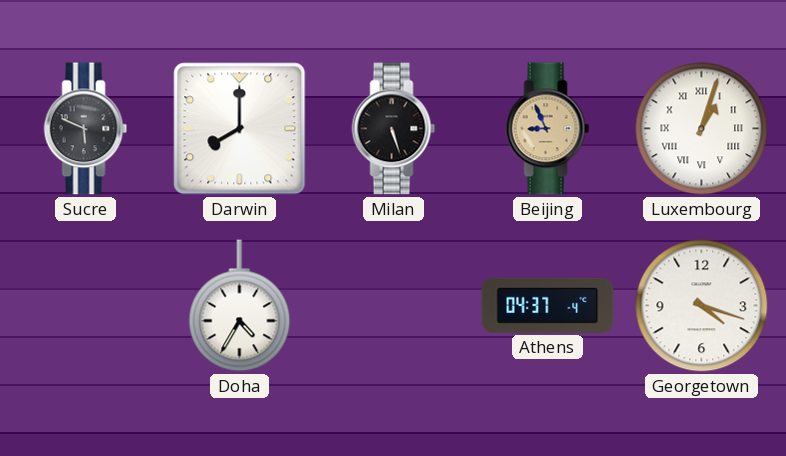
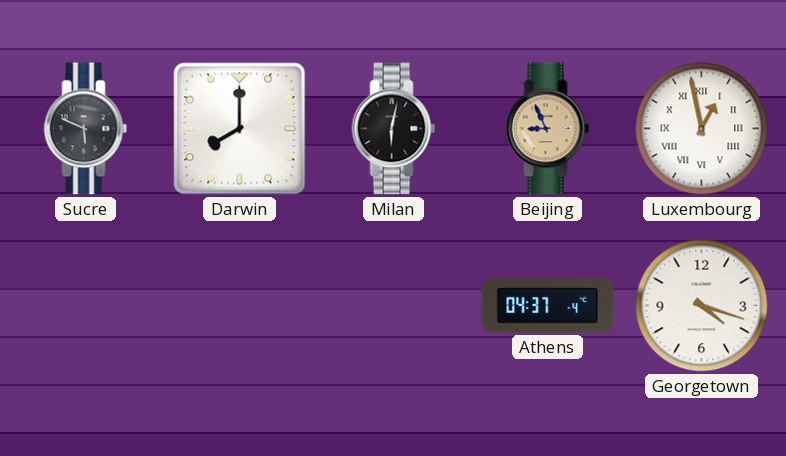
Milan: 5:27 -> 6:02
Luxembourg: 1:03 -> 12:58
Doha: 4:35 -> none
